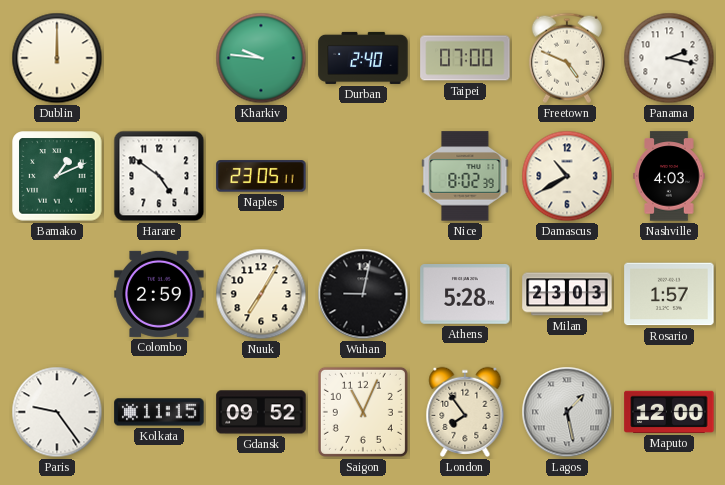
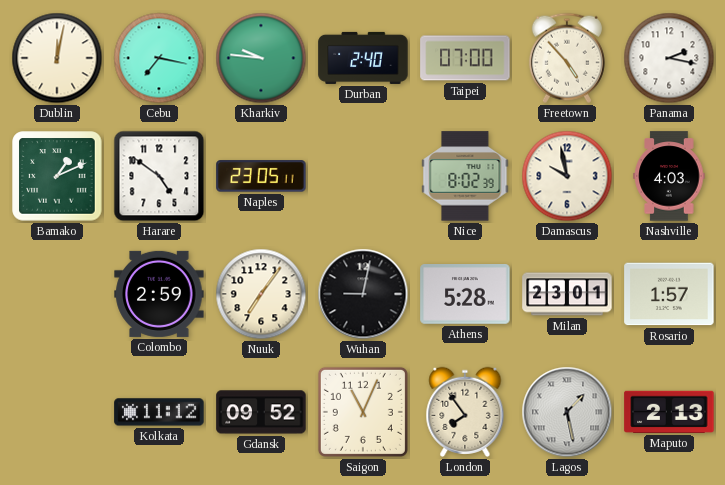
Dublin: 12:00 -> 12:02
Cebu: none -> 7:17
Freetown: 4:49 -> 4:53
Damascus: 10:40 -> 9:58
Nuuk: 7:05 -> 7:06
Milan: 23:03 -> 23:01
Paris: 9:24 -> none
Kolkata: 11:15 -> 11:12
Maputo: 12:00 -> 2:13
